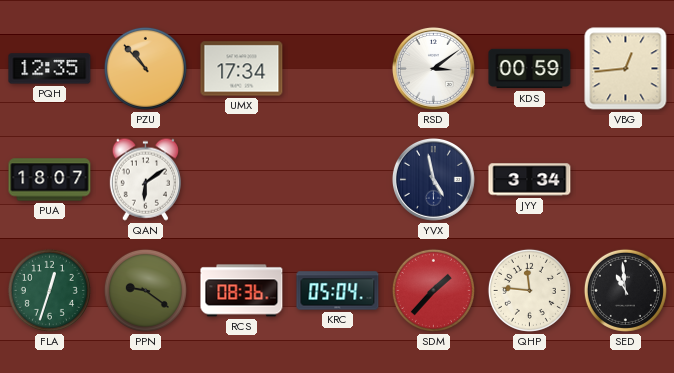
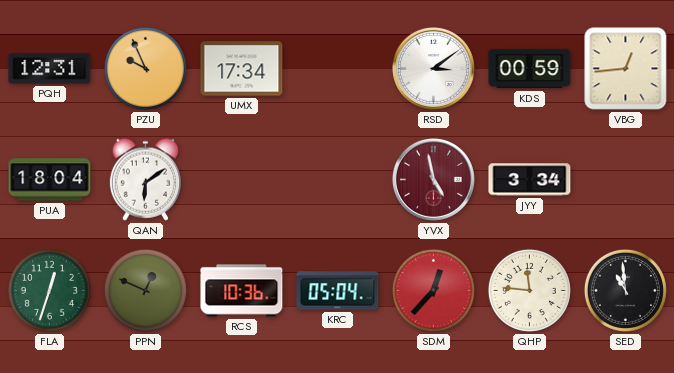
PQH: 12:35 -> 12:31
PZU: 10:53 -> 9:56
PUA: 18:07 -> 18:04
YVX dial: navy -> burgundy
PPN: 9:21 -> 12:49
RCS: 08:36 -> 10:36
SDM: 1:37 -> 12:37
